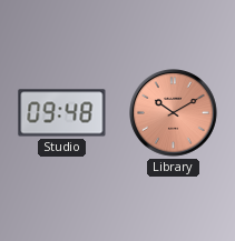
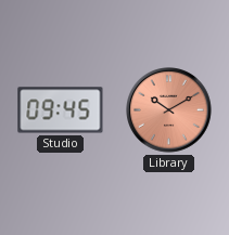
Studio: 09:48 -> 09:45
